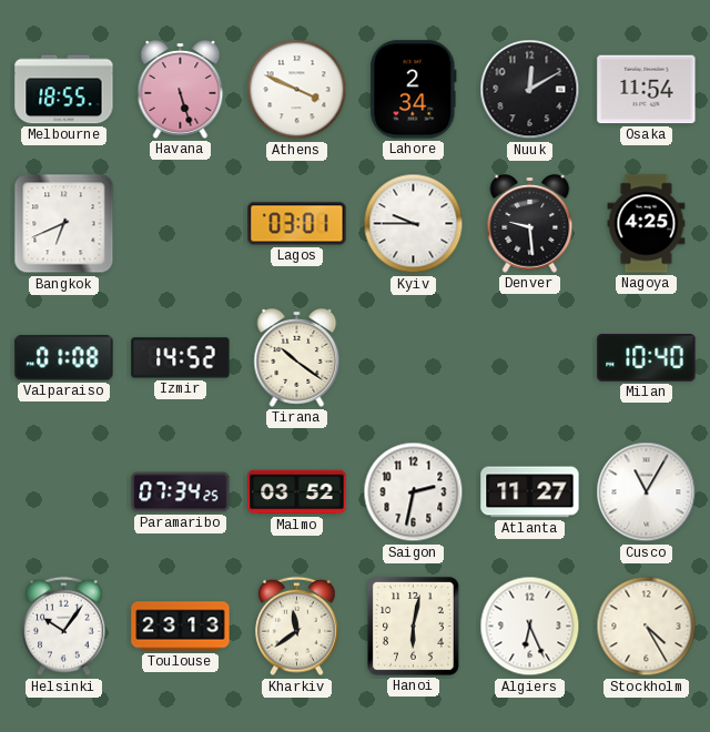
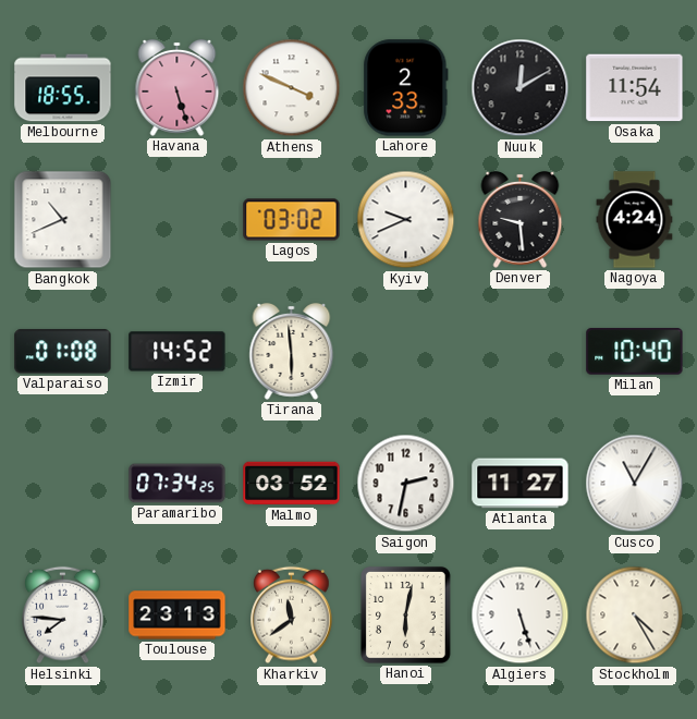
Lahore: 2:34 -> 2:33
Bangkok: 6:41 -> 10:41
Lagos: 03:01 -> 03:02
Kyiv: 9:45 -> 9:41
Nagoya: 4:25 -> 4:24
Tirana: 10:21 -> 5:59
Helsinki: 10:06 -> 7:46
Algiers: 6:26 -> 5:27
